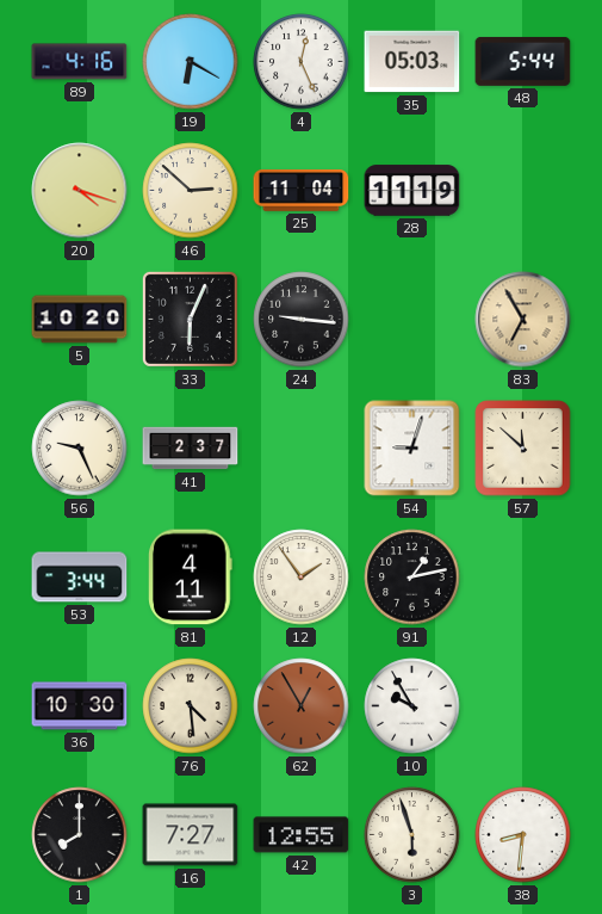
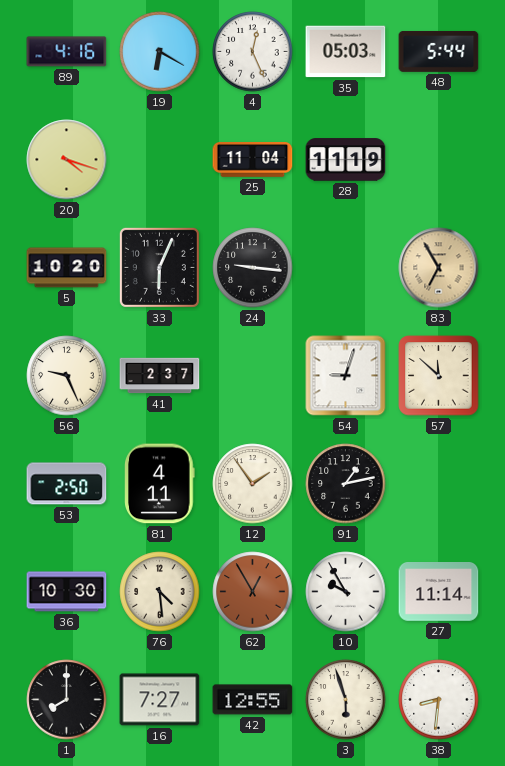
46: 2:52 -> none
53: 3:44 -> 2:50
27: none -> 11:14
